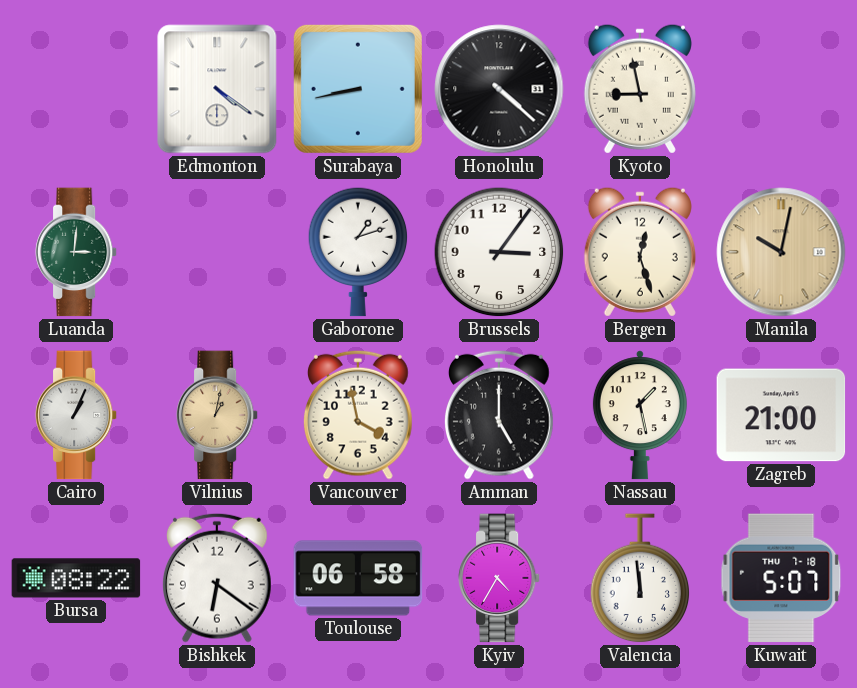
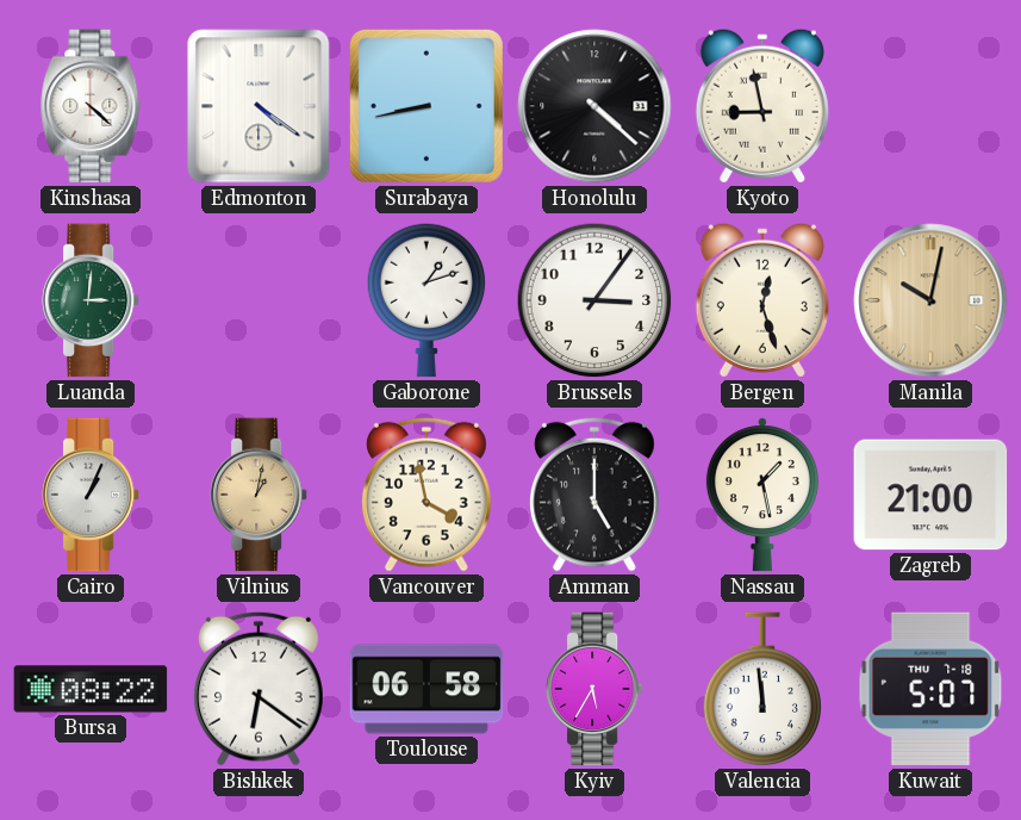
Kinshasa: none -> 4:22
Kyiv: 4:35 -> 5:35
